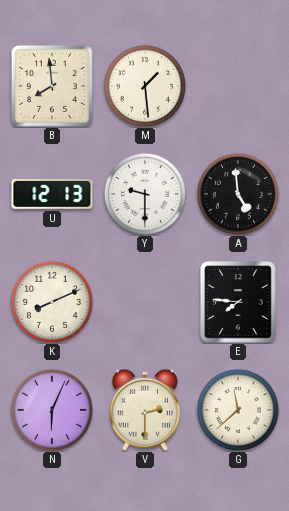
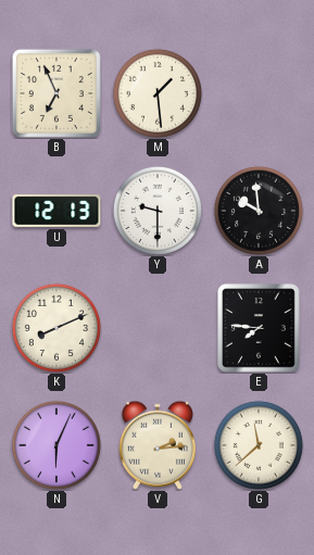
B: 7:59 -> 6:56
A: 4:59 -> 9:59
V: 2:30 -> 2:14
